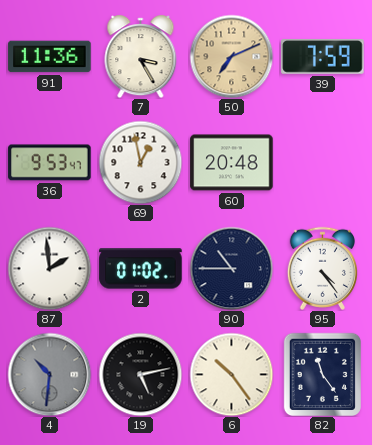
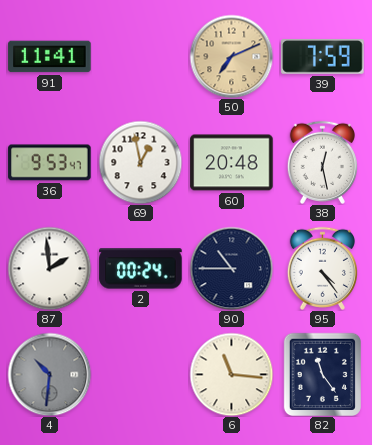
91: 11:36 -> 11:41
7: 3:25 -> none
38: none -> 12:28
2: 01:02 -> 00:24
19: 5:13 -> none
6: 10:24 -> 11:16
